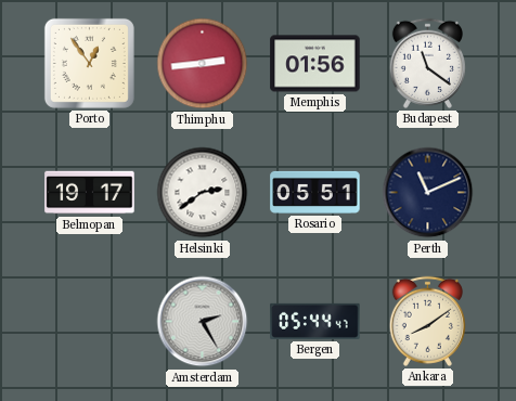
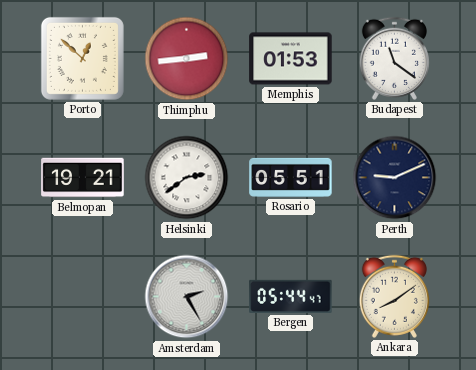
Porto: 12:54 -> 12:52
Memphis: 01:56 -> 01:53
Belmopan: 19:17 -> 19:21
Perth: 11:11 -> 9:11
